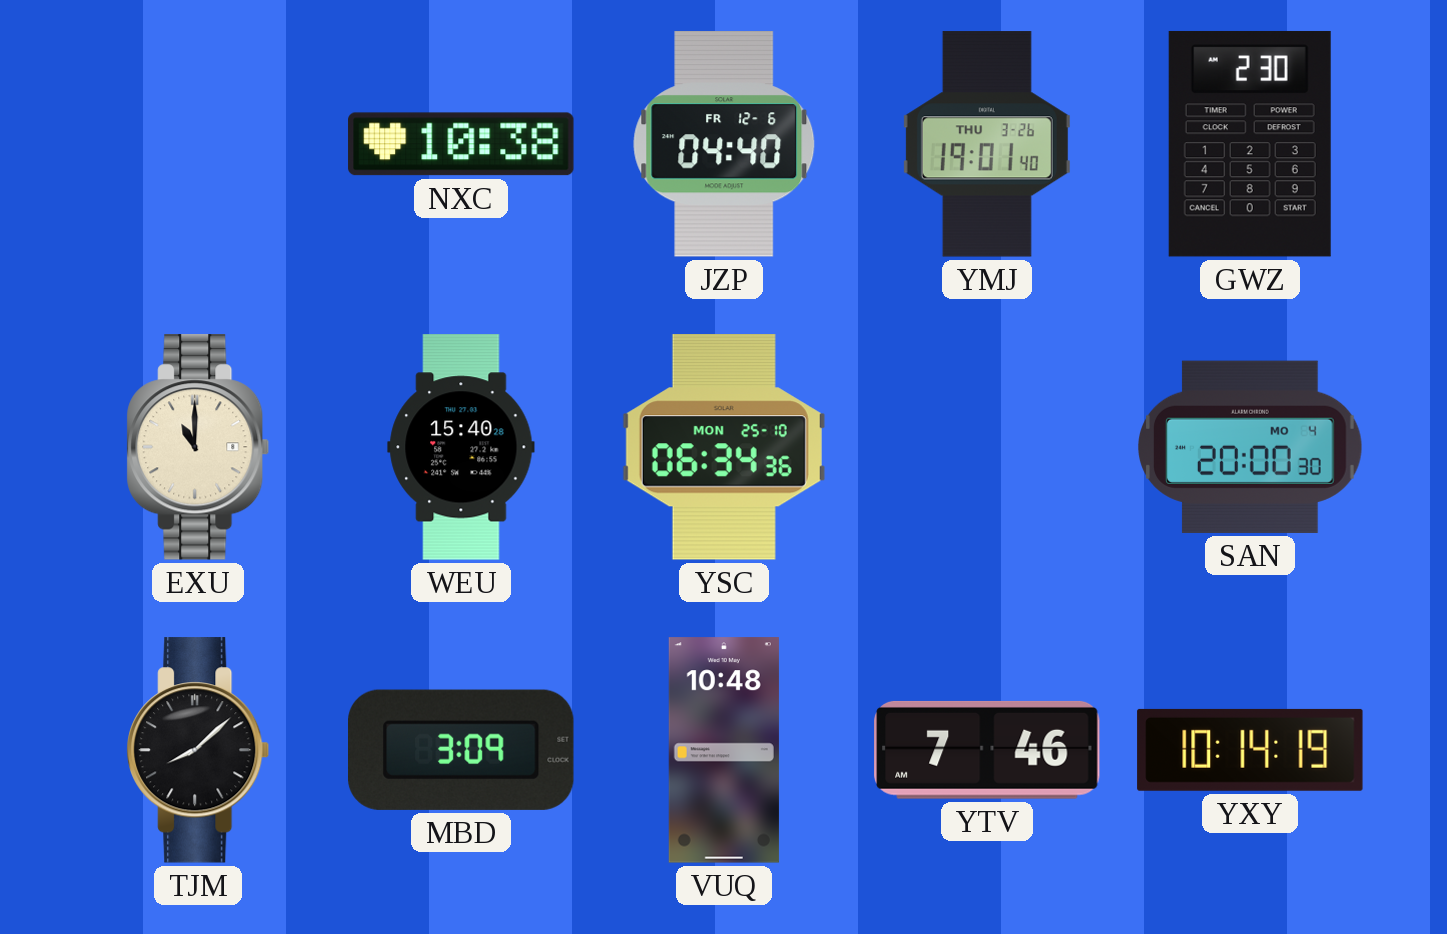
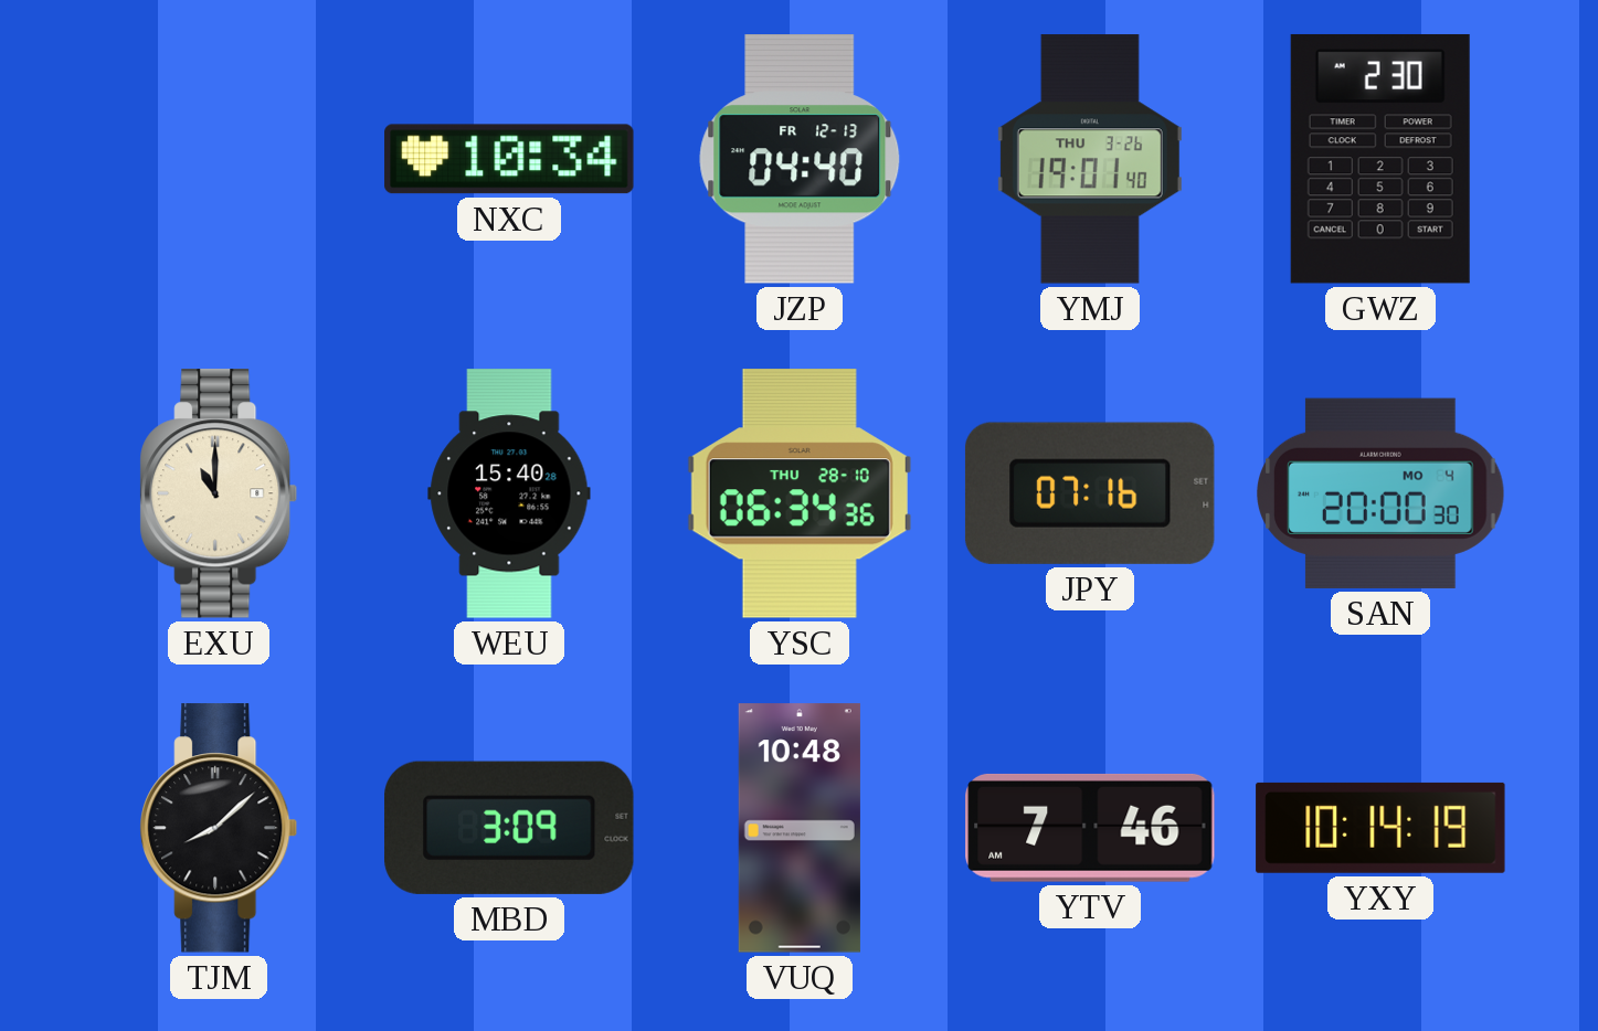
NXC: 10:38 -> 10:34
JZP date: FR 12-6 -> FR 12-13
YSC date: MON 25-10 -> THU 28-10
JPY: none -> 07:16
